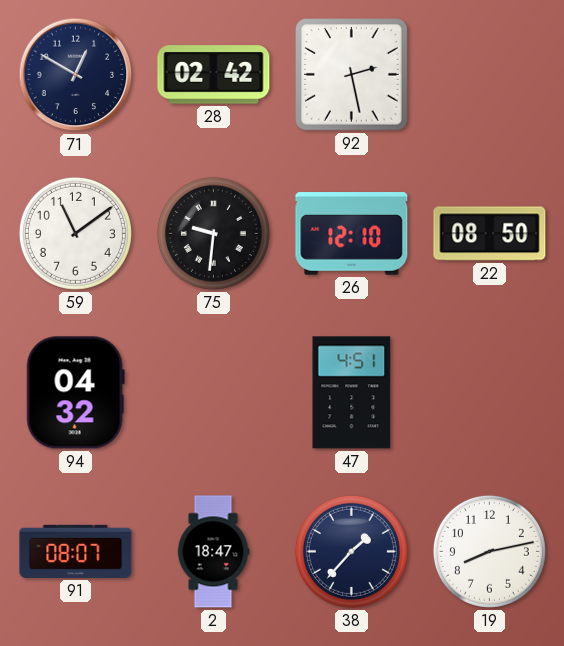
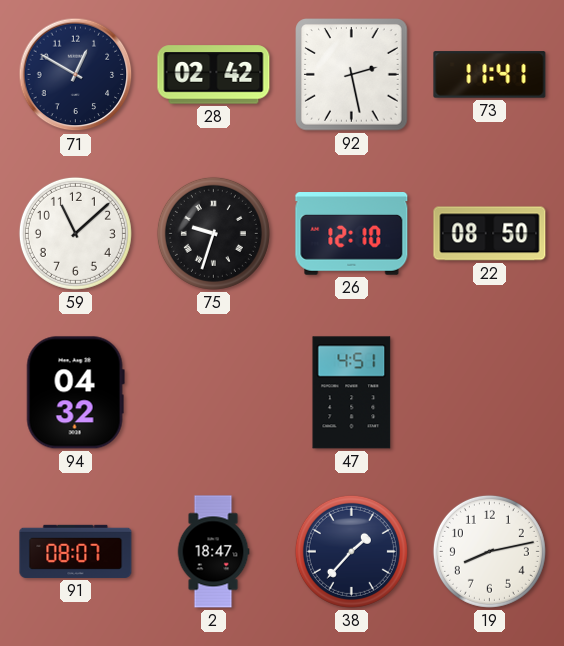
73: none -> 11:41
59: 11:09 -> 11:08
75: 9:31 -> 9:33
